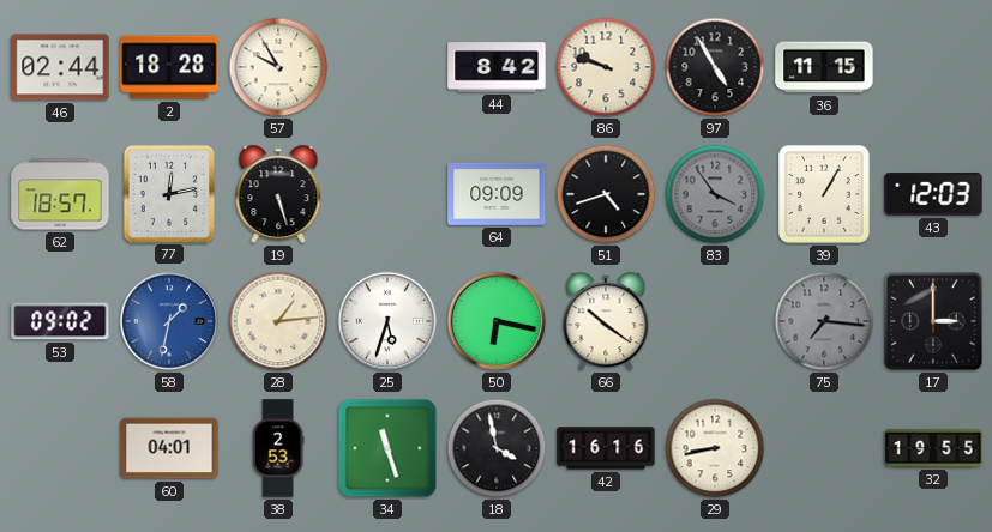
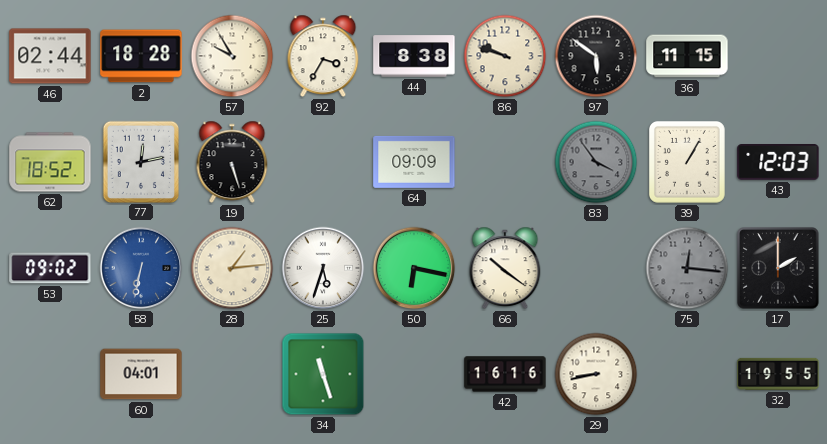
92: none -> 3:35
44: 8:42 -> 8:38
97: 4:55 -> 5:51
62: 18:57 -> 18:52
51: 4:42 -> none
58: 1:32 -> 6:32
75: 7:16 -> 12:16
17: 3:00 -> 2:00
38: 2:53 -> none
18: 3:58 -> none
